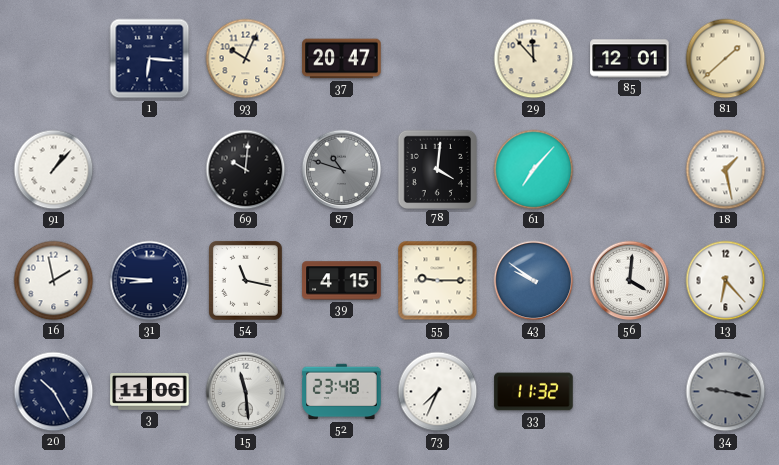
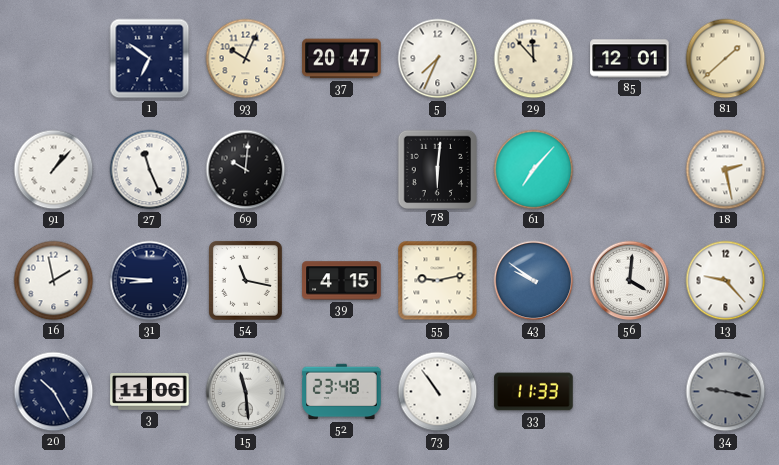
1: 6:16 -> 6:51
5: none -> 7:34
27: none -> 11:26
87: 10:48 -> none
78: 4:01 -> 6:01
18: 1:28 -> 2:28
55: 9:15 -> 9:13
13: 6:23 -> 9:23
73: 7:34 -> 10:54
33: 11:32 -> 11:33
